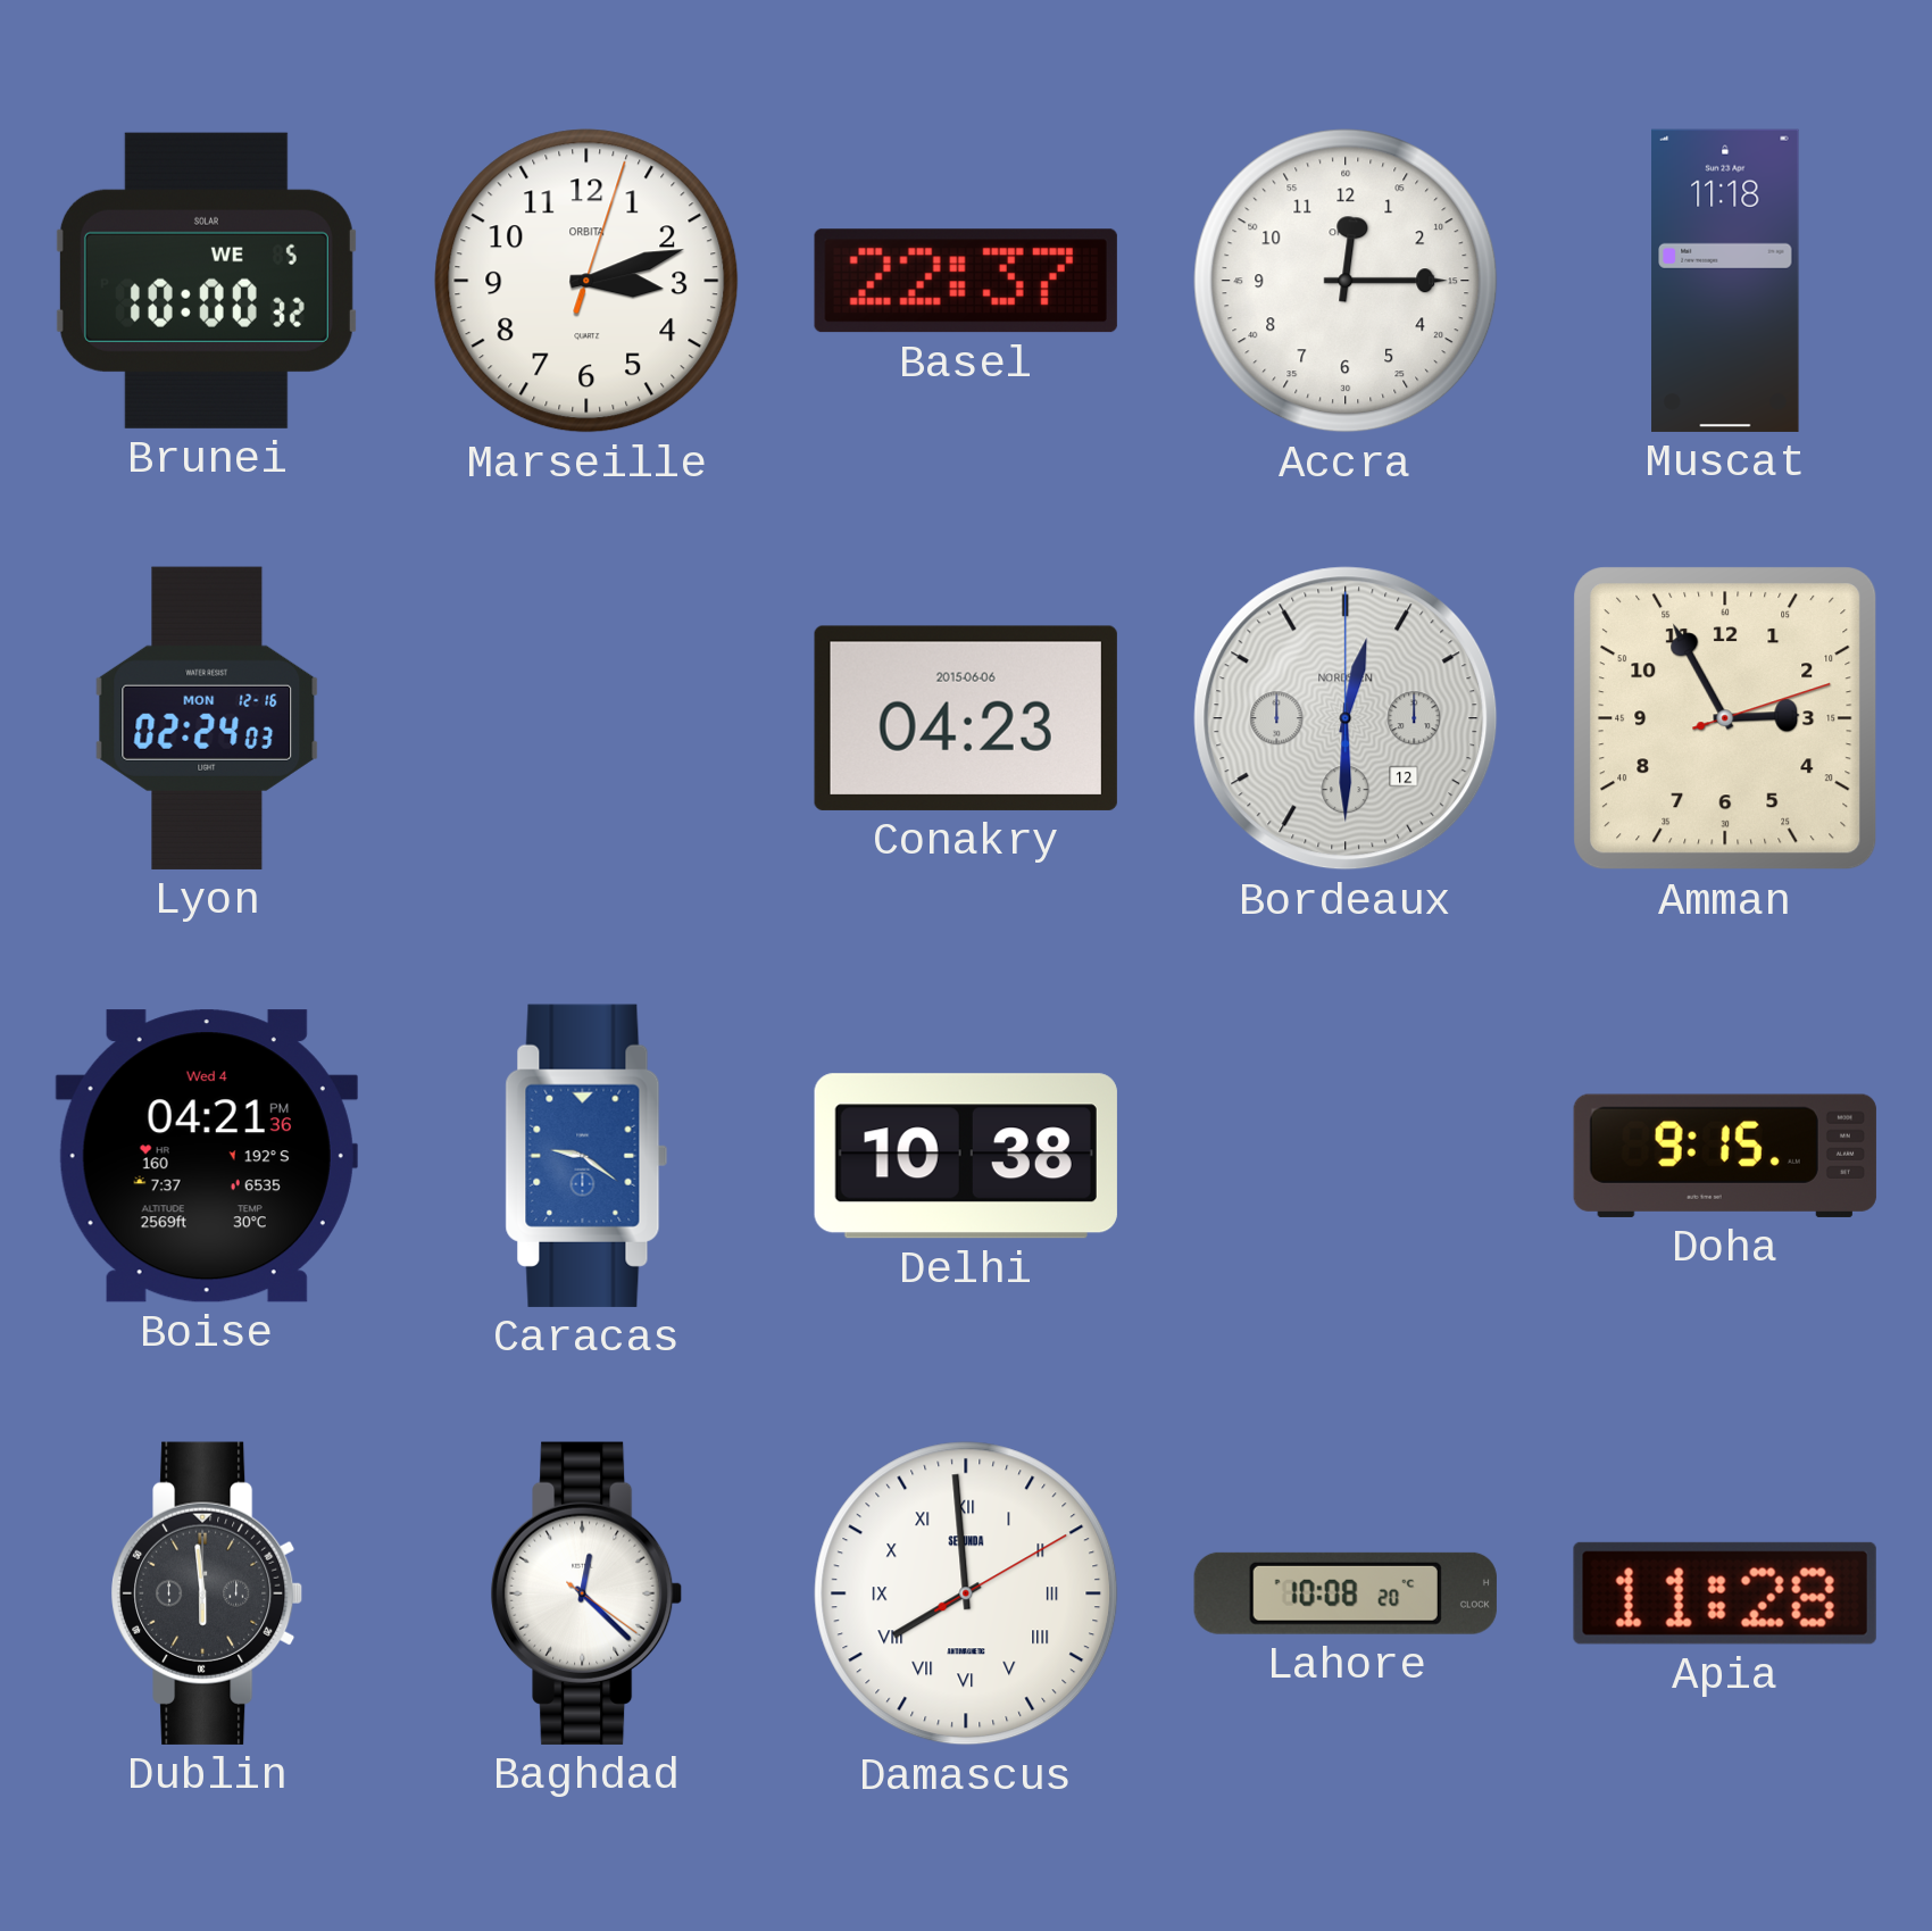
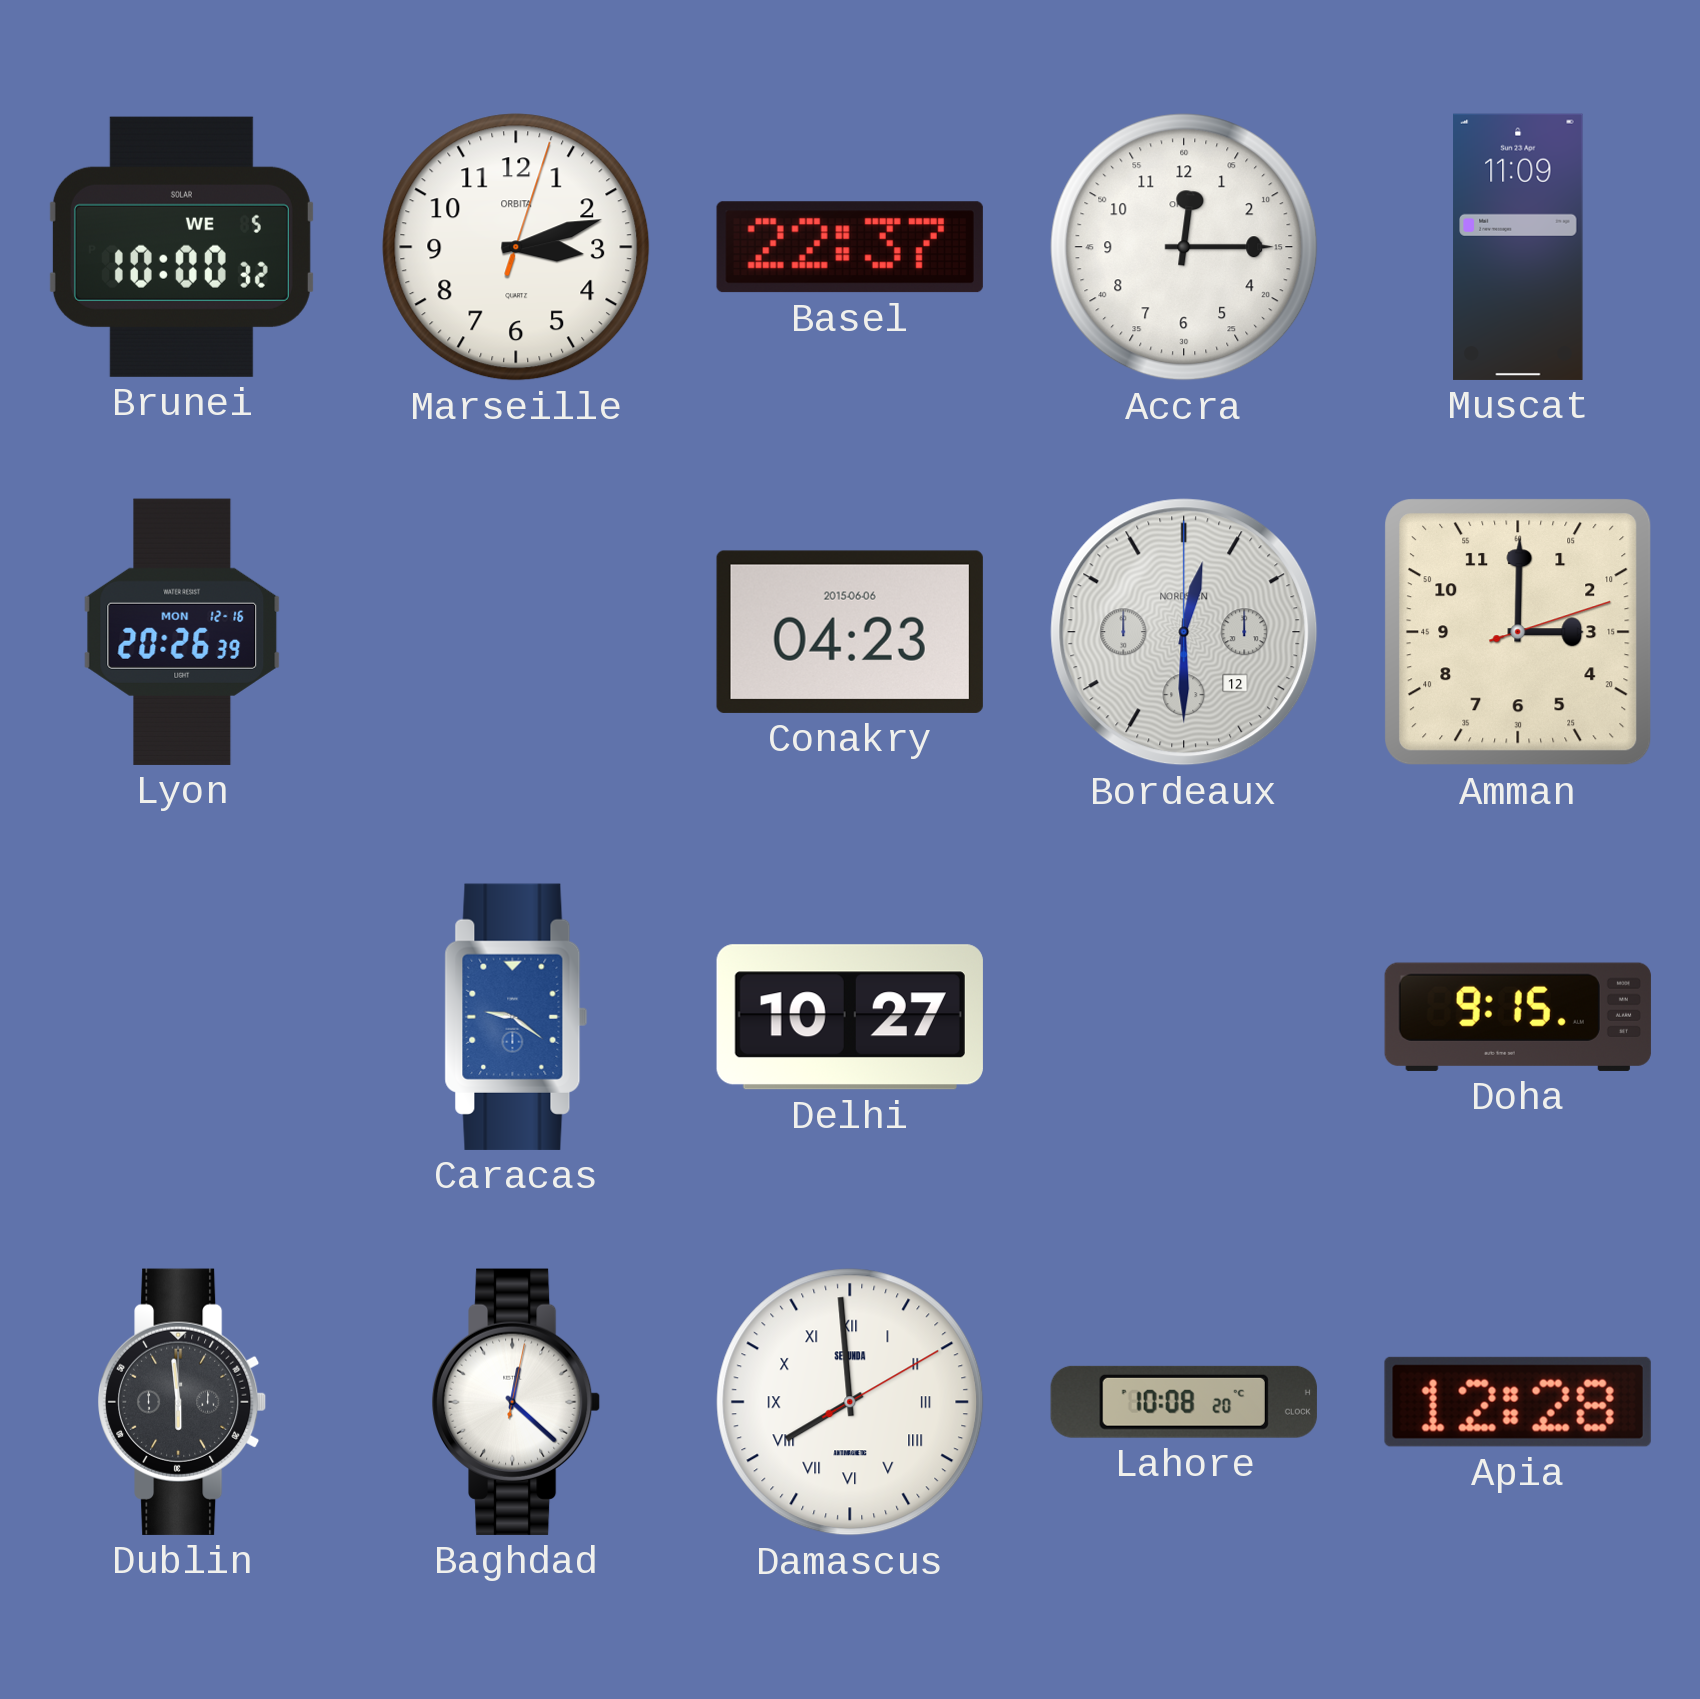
Muscat: 11:18 -> 11:09
Lyon: 02:24 -> 20:26
Amman: 2:55 -> 3:00
Boise: 04:21 -> none
Delhi: 10:38 -> 10:27
Baghdad: 12:22:21 -> 12:22:02
Apia: 11:28 -> 12:28
